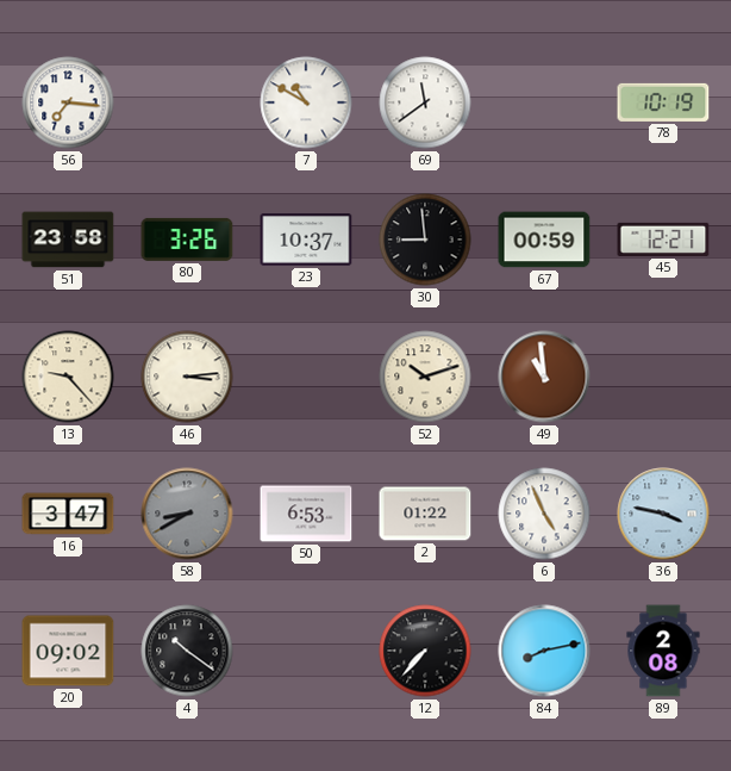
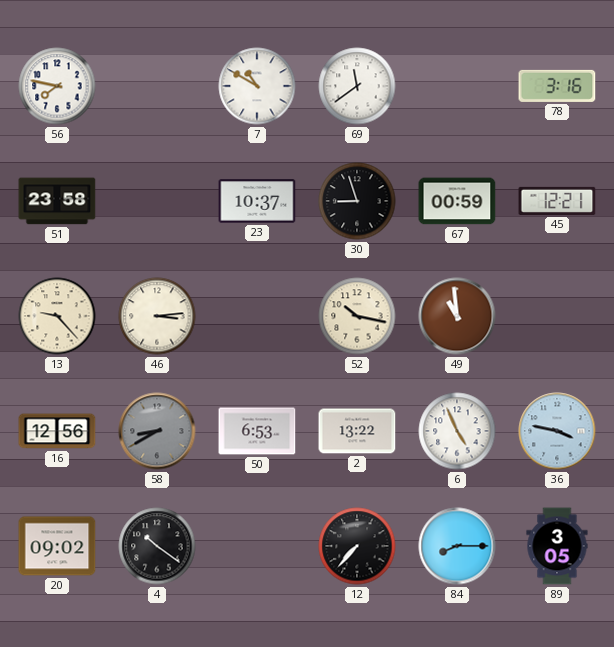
56: 7:16 -> 7:47
78: 10:19 -> 3:16
80: 3:26 -> none
30: 8:59 -> 8:57
52: 10:12 -> 10:17
16: 3:47 -> 12:56
2: 01:22 -> 13:22
84: 8:13 -> 8:15
89: 2:08 -> 3:05
